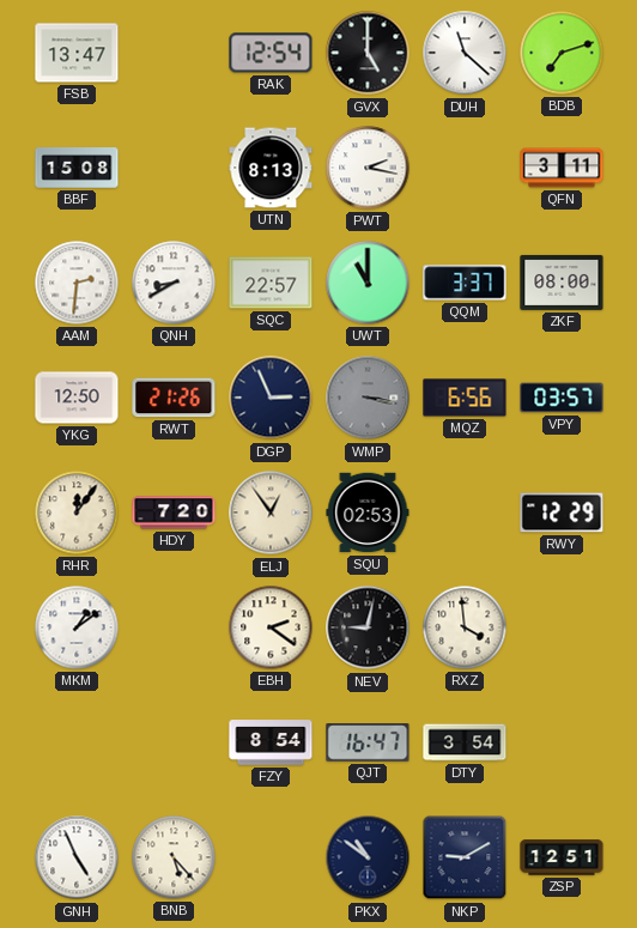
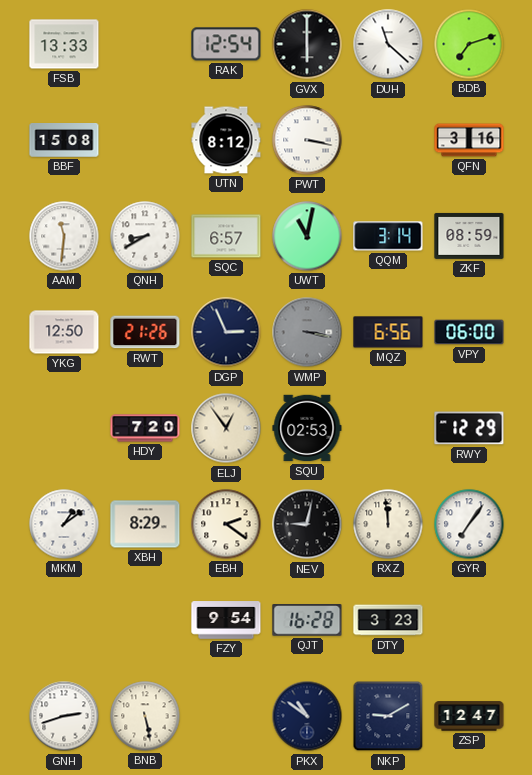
FSB: 13:47 -> 13:33
GVX: 5:00 -> 6:00
UTN: 8:13 -> 8:12
PWT: 2:17 -> 3:17
QFN: 3:11 -> 3:16
AAM: 2:31 -> 11:31
SQC: 22:57 -> 6:57
UWT: 11:00 -> 11:02
QQM: 3:37 -> 3:14
ZKF: 08:00 -> 08:59
VPY: 03:57 -> 06:00
RHR: 12:06 -> none
XBH: none -> 8:29
RXZ: 3:59 -> 11:59
GYR: none -> 7:06
FZY: 8:54 -> 9:54
QJT: 16:47 -> 16:28
DTY: 3:54 -> 3:23
GNH: 4:56 -> 2:42
BNB: 5:23 -> 5:28
ZSP: 12:51 -> 12:47
